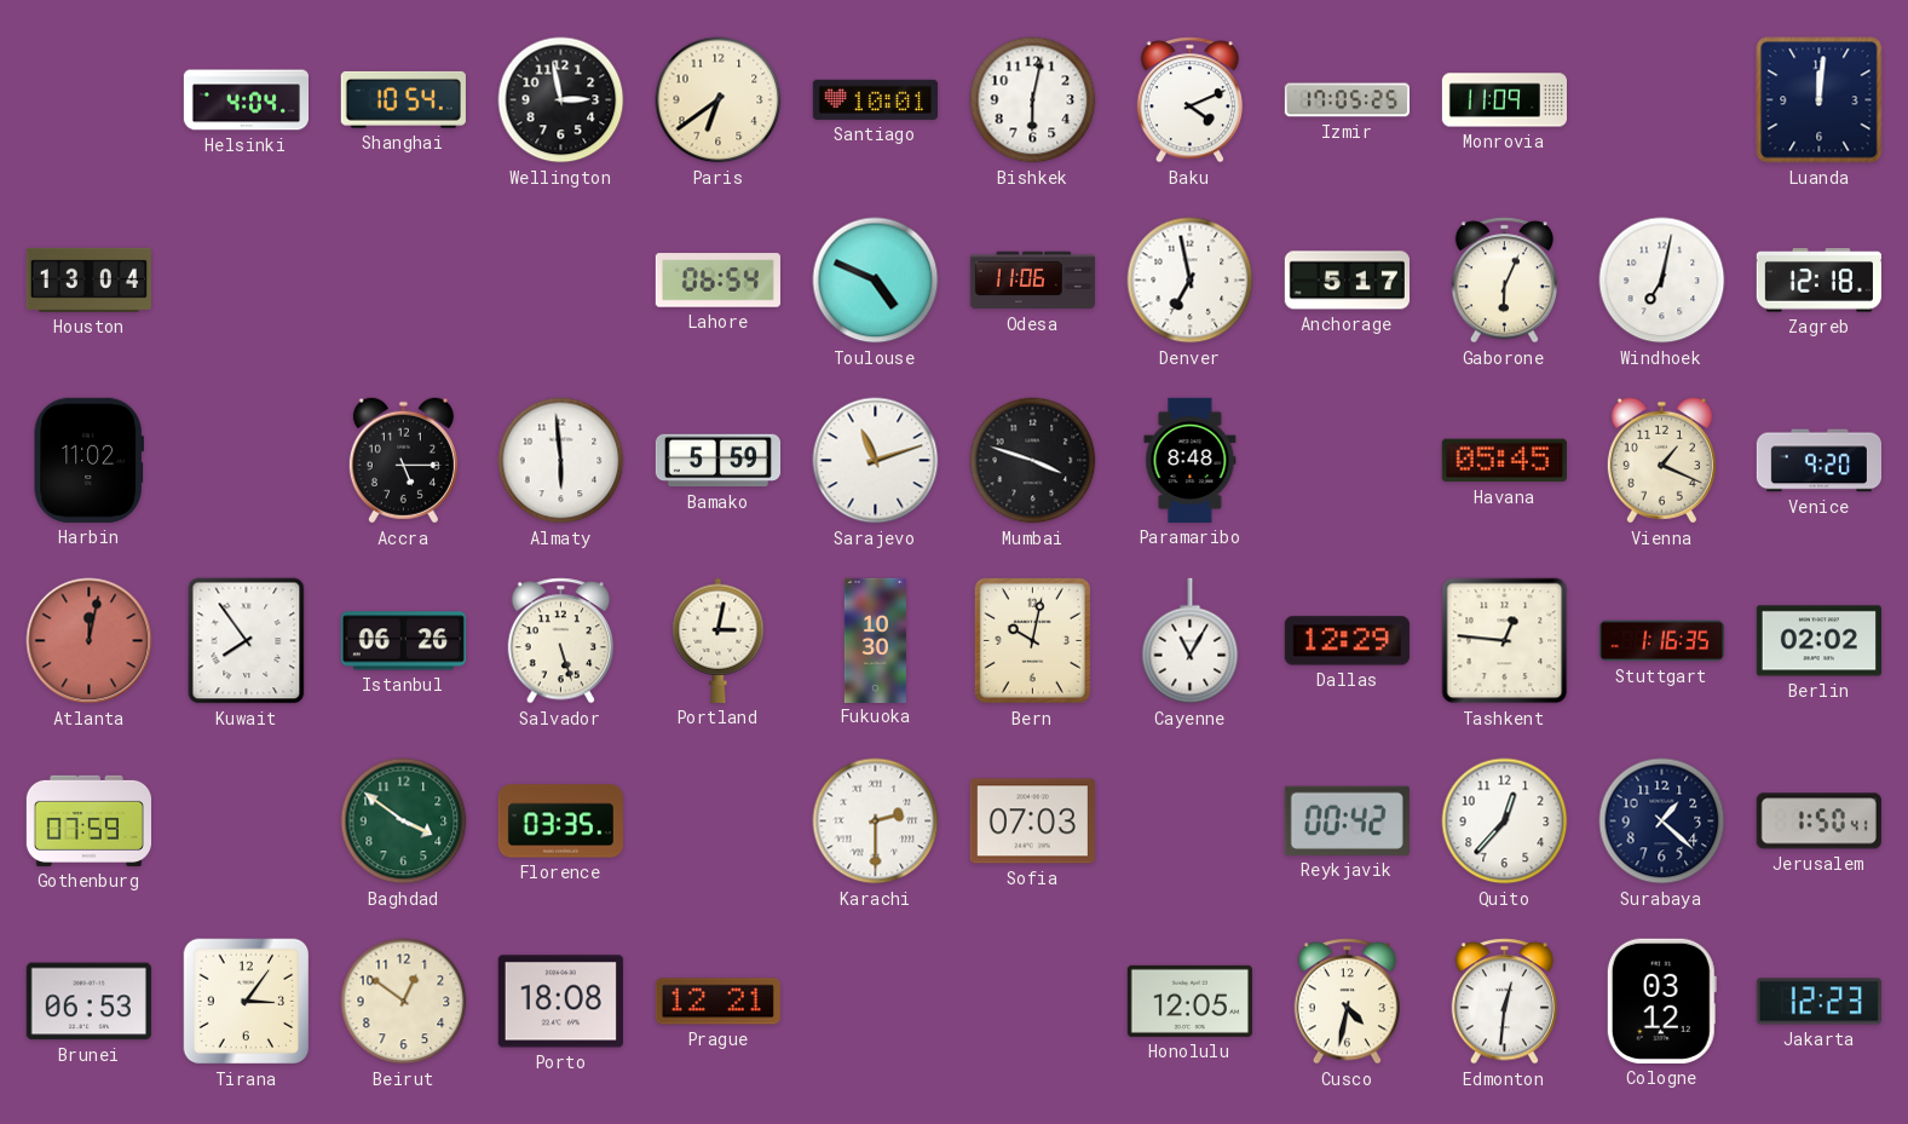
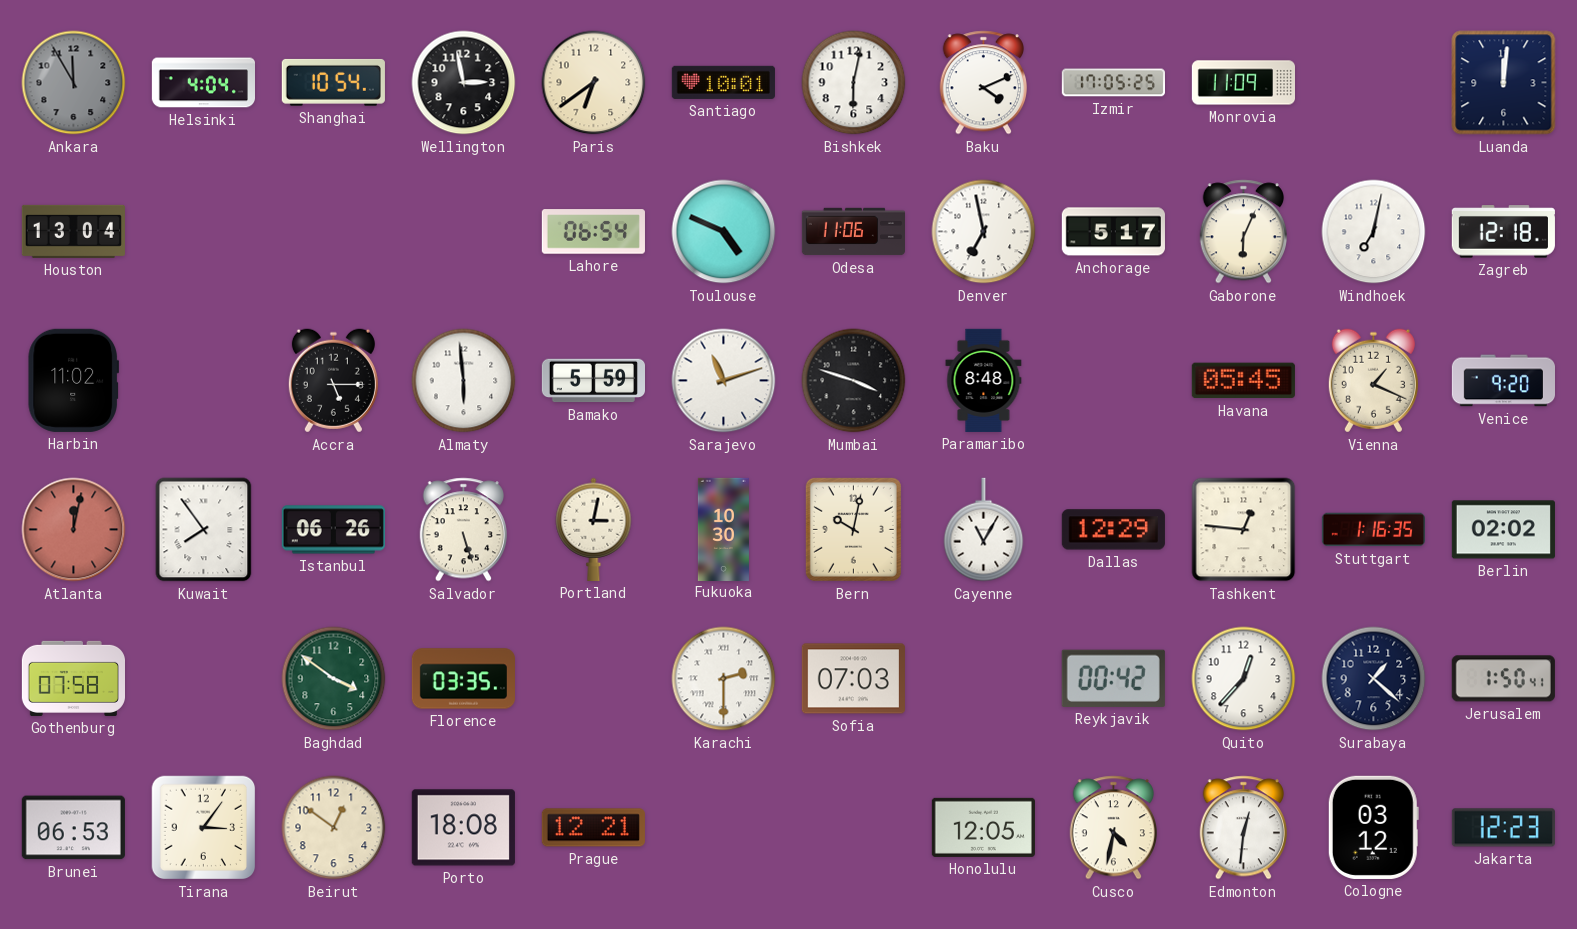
Ankara: none -> 11:55
Gothenburg: 07:59 -> 07:58
